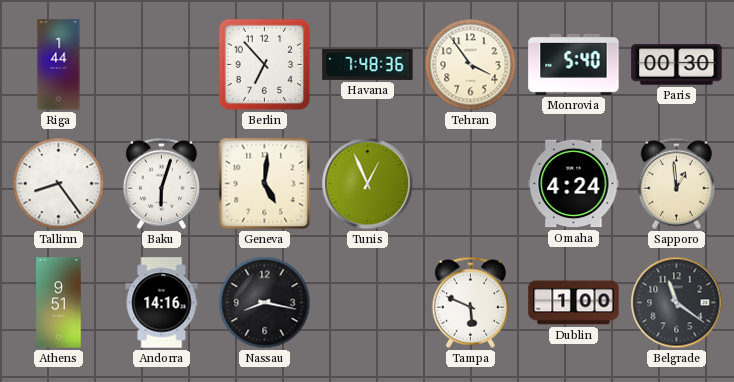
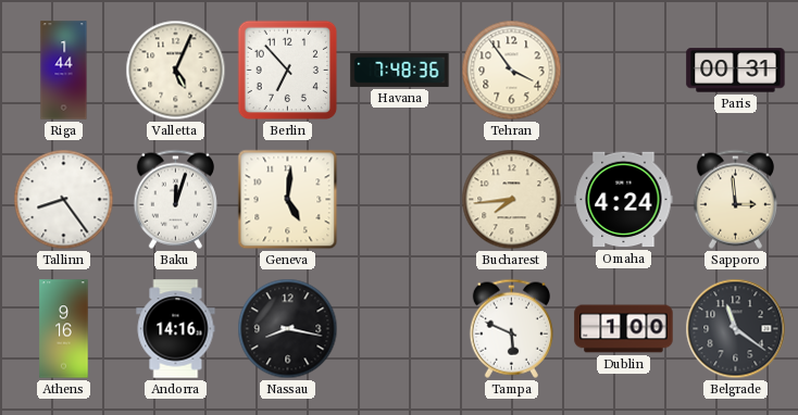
Valletta: none -> 5:04
Monrovia: 5:40 -> none
Paris: 00:30 -> 00:31
Baku: 6:03 -> 12:03
Tunis: 12:56 -> none
Bucharest: none -> 7:44
Sapporo: 12:59 -> 2:59
Athens: 9:51 -> 9:16
